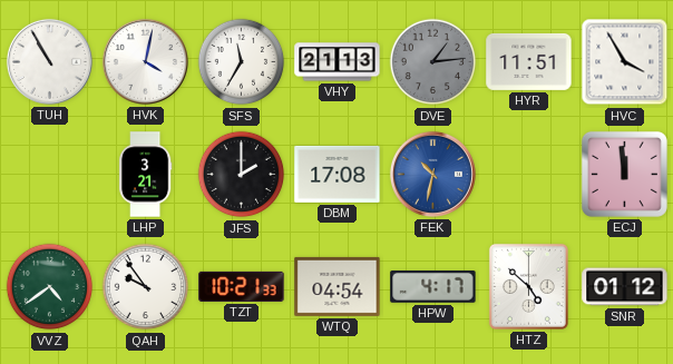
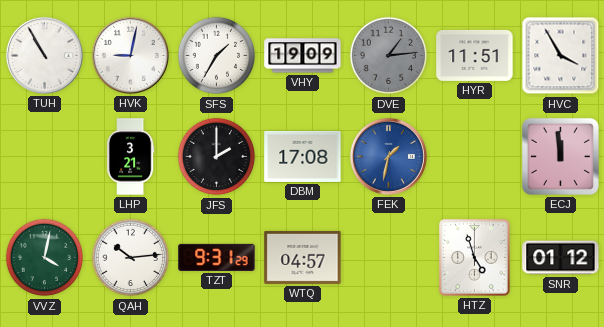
HVK: 4:02 -> 9:02
SFS: 11:35 -> 1:35
VHY: 21:13 -> 19:09
FEK: 10:32 -> 1:32
VVZ: 4:39 -> 4:02
QAH: 9:54 -> 10:14
TZT: 10:21 -> 9:31
WTQ: 04:54 -> 04:57
HPW: 4:17 -> none
HTZ: 4:52 -> 4:57
